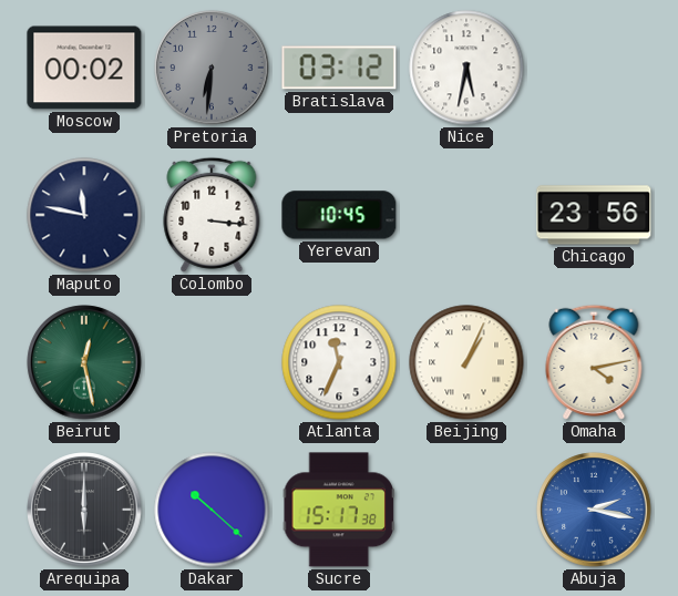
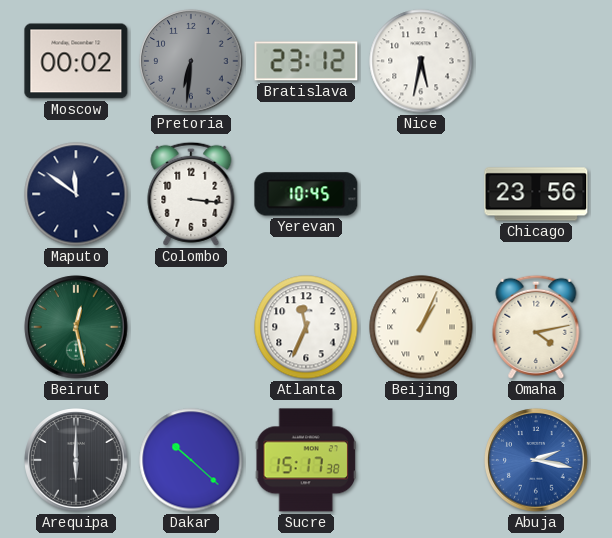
Bratislava: 03:12 -> 23:12
Maputo: 11:47 -> 11:51
